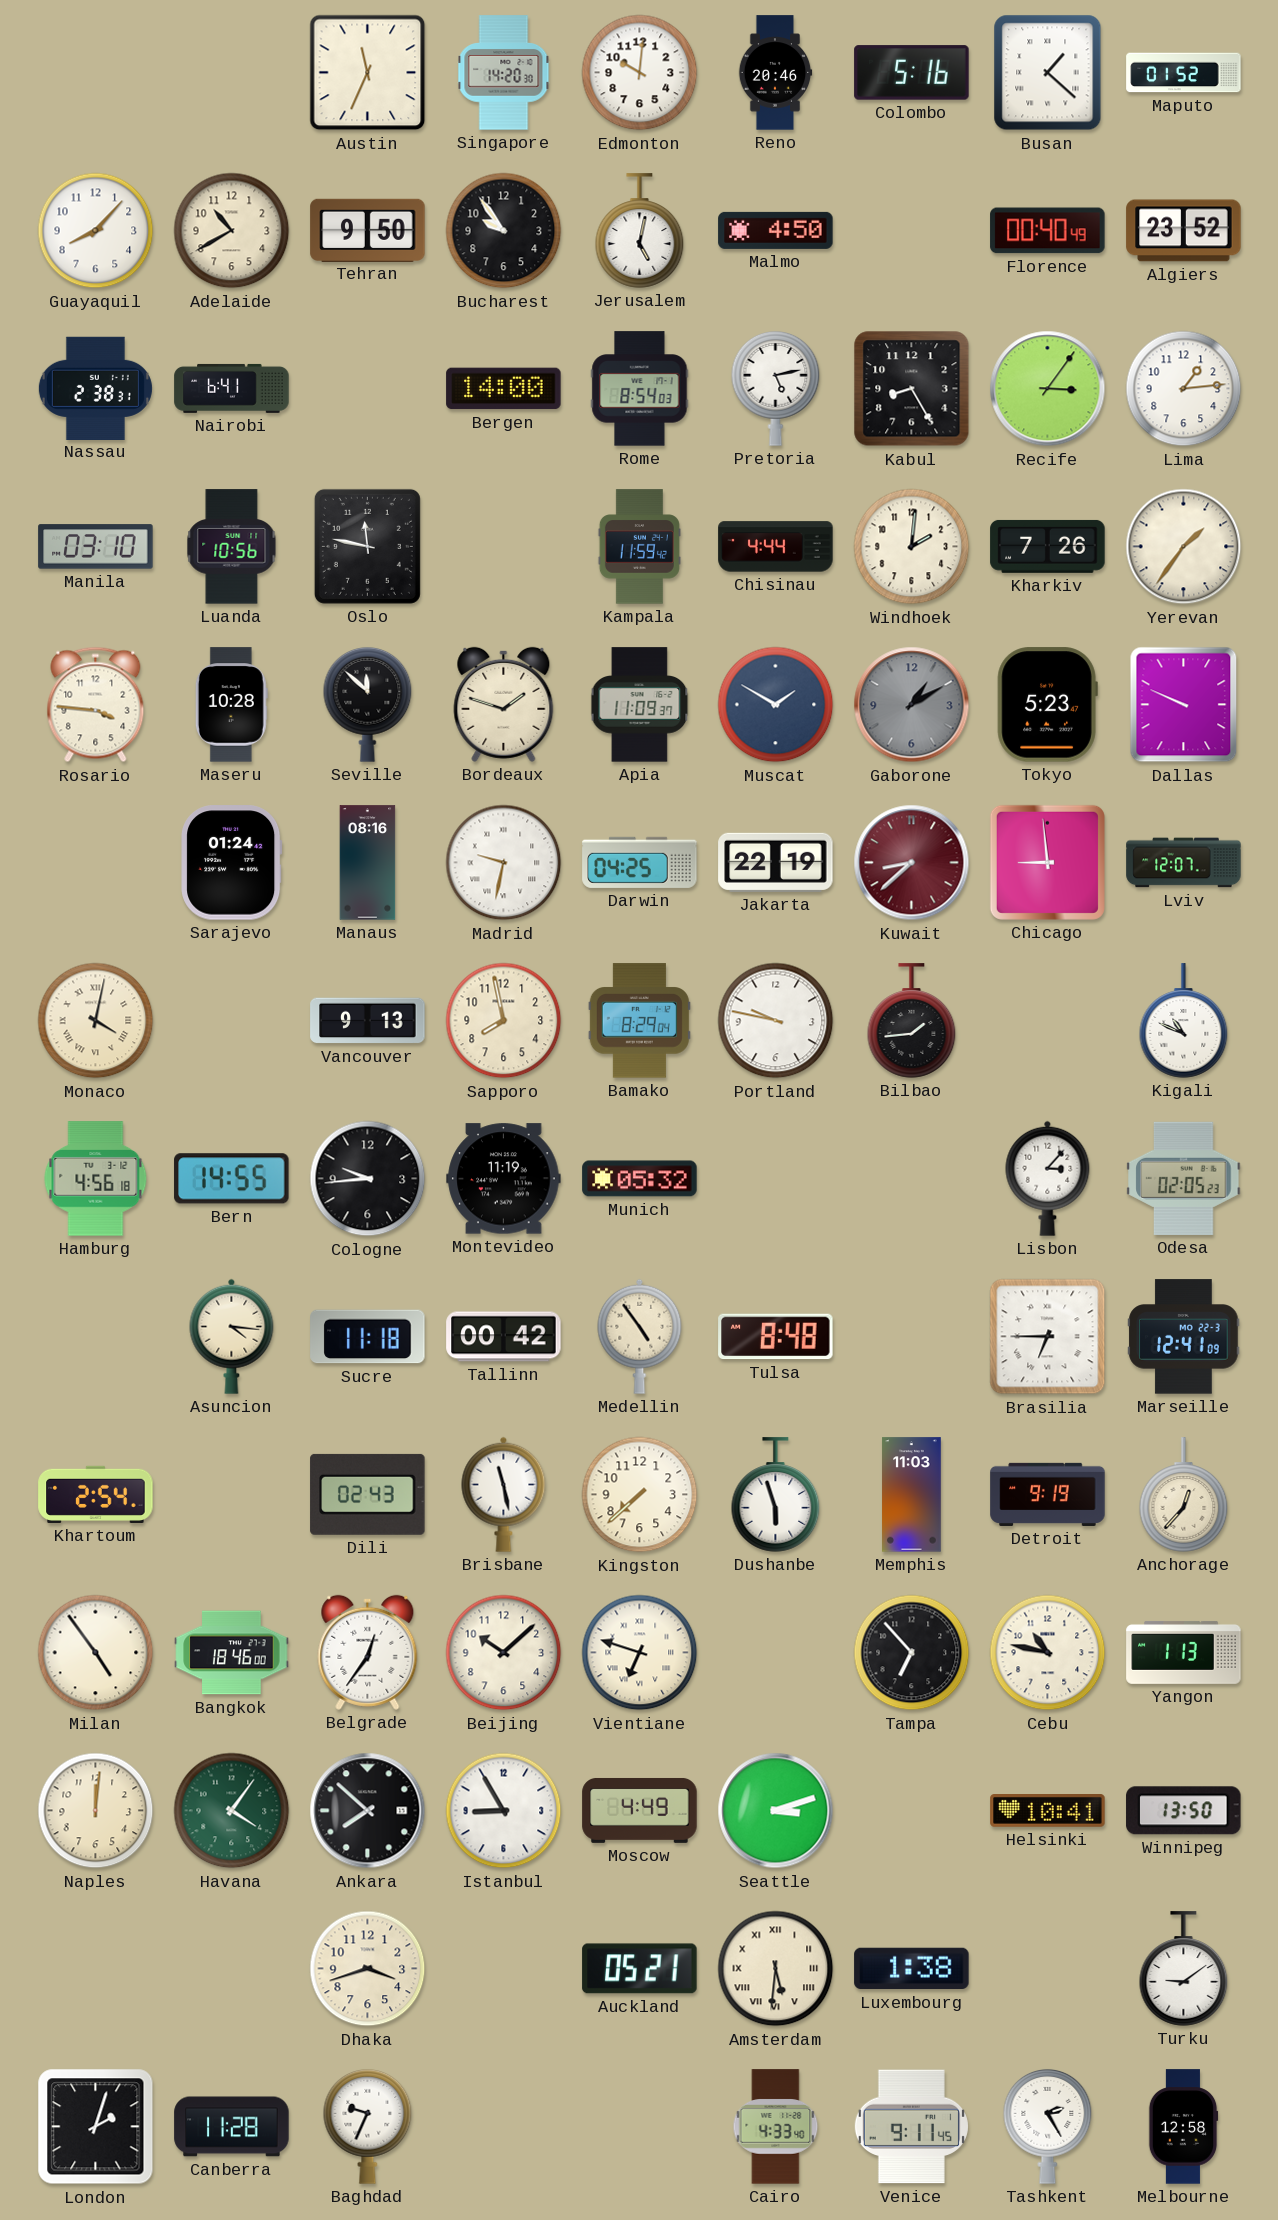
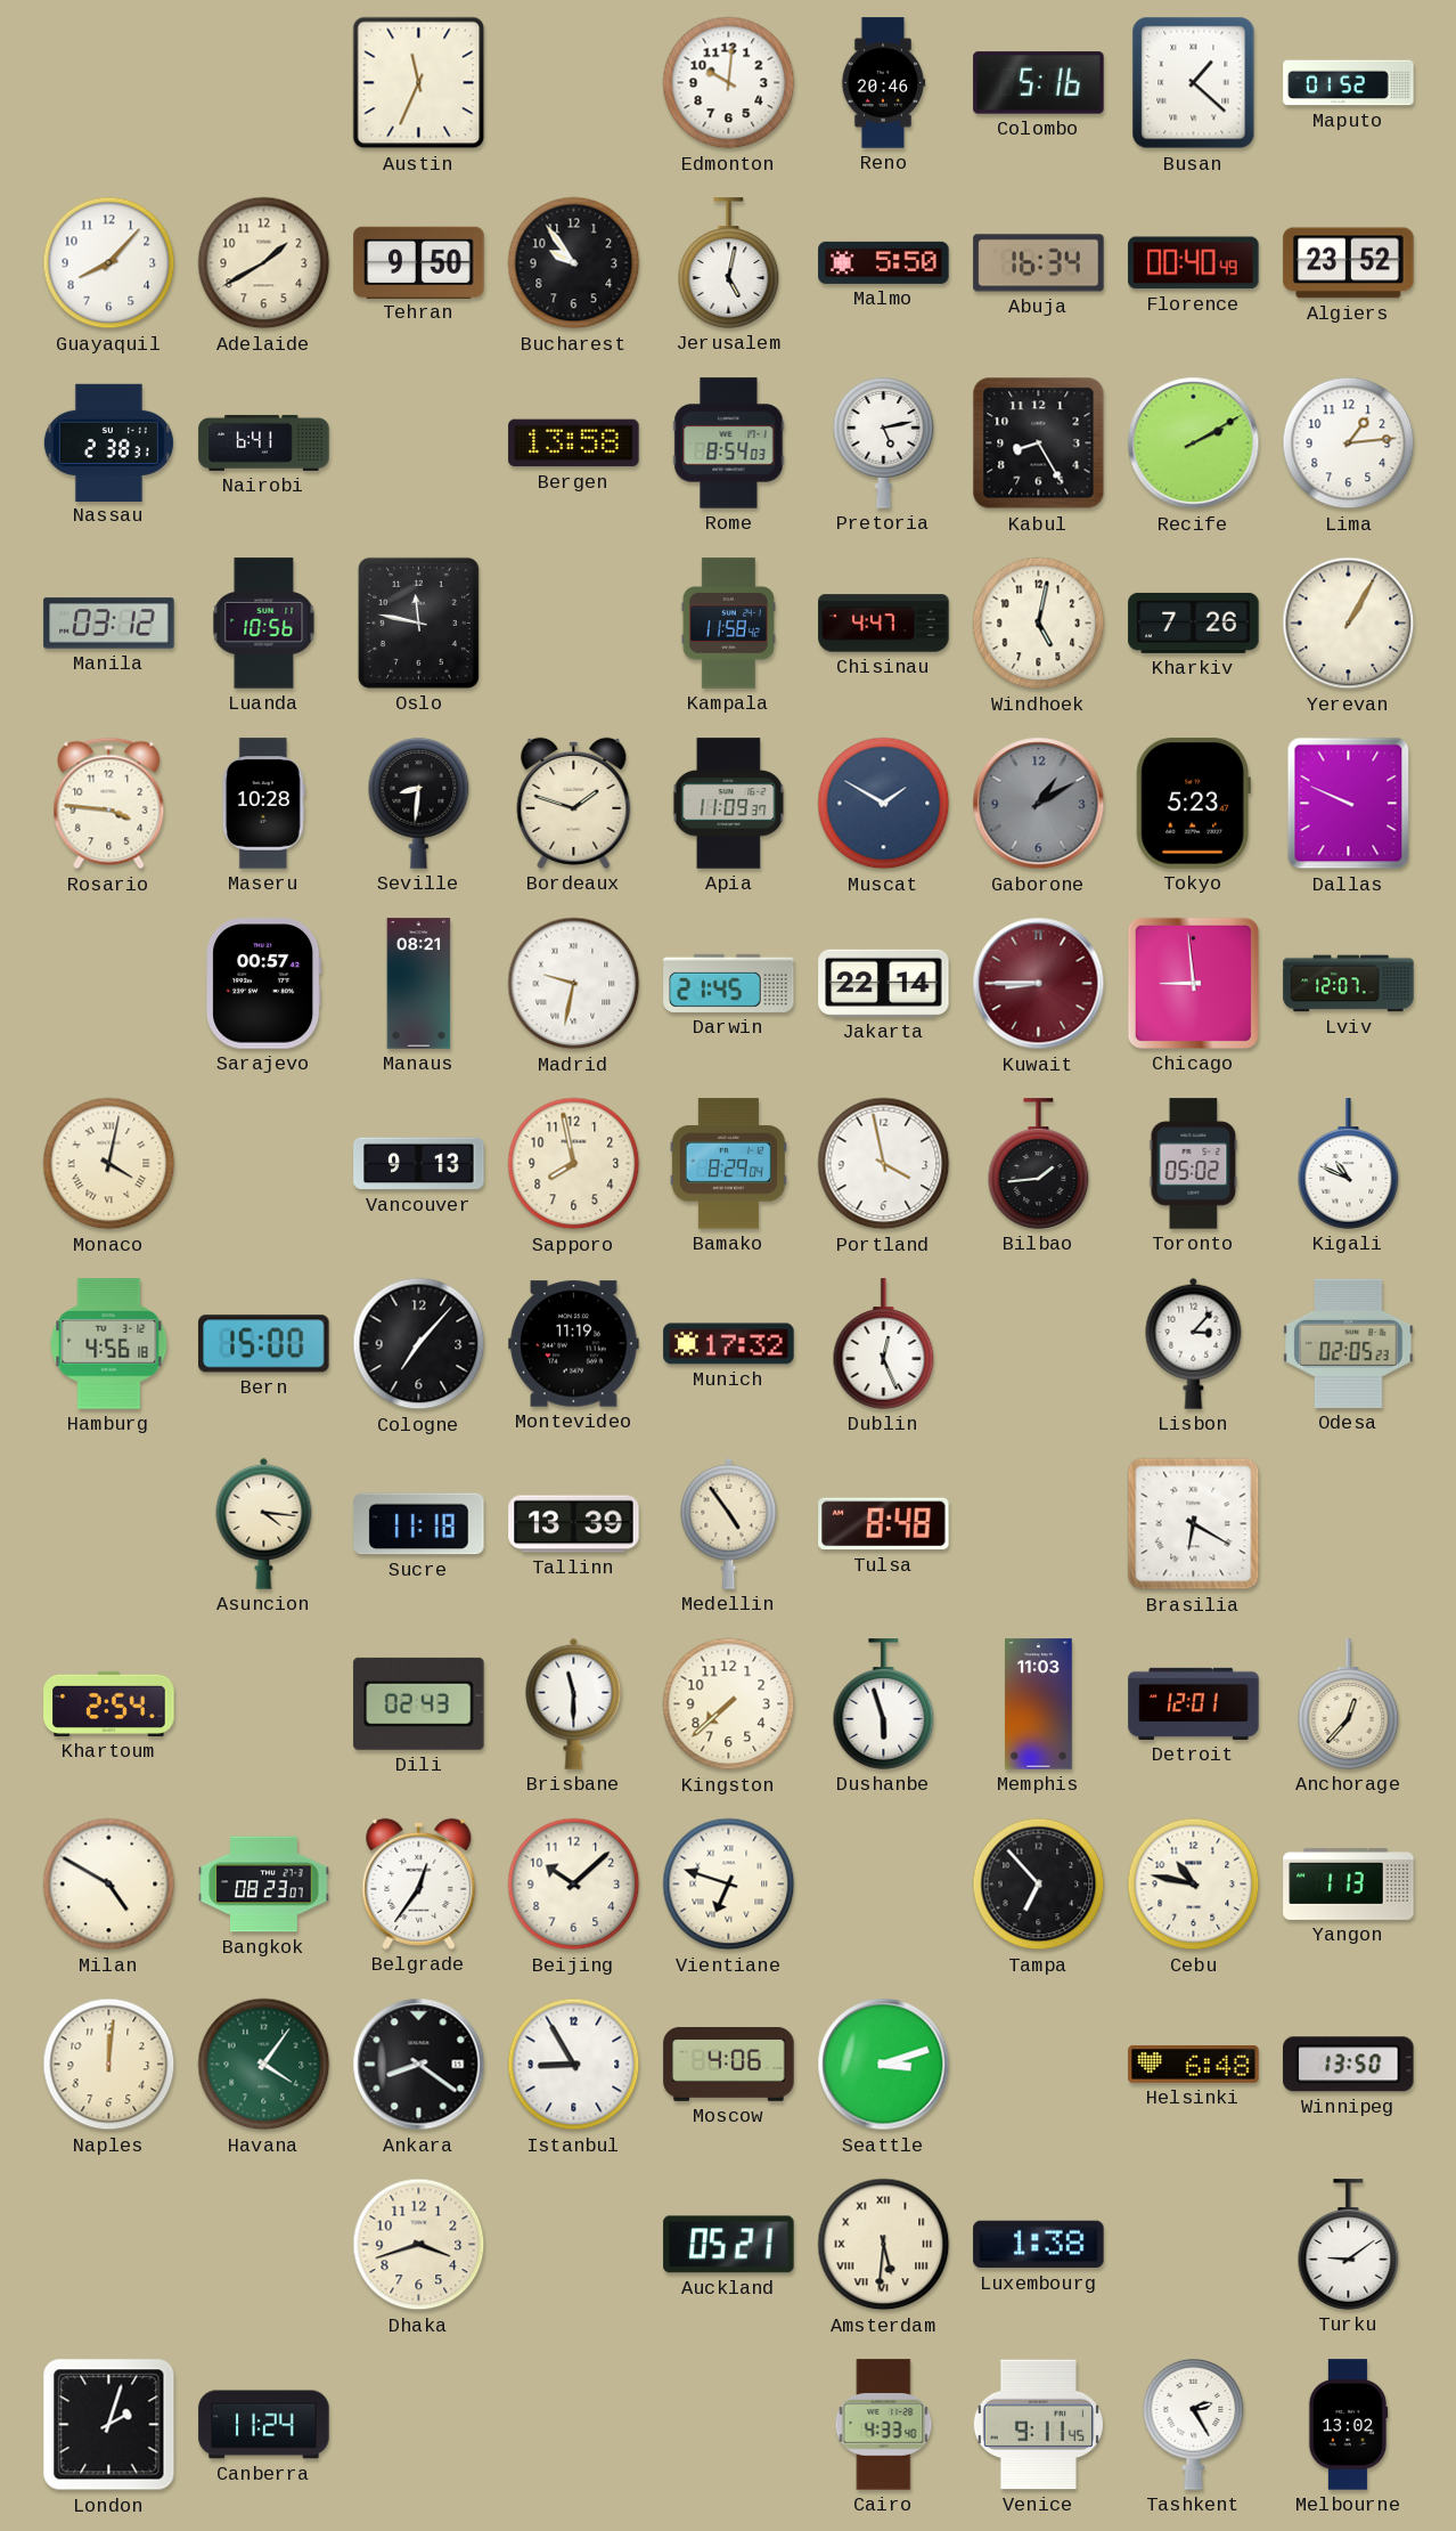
Singapore: 14:20 -> none
Adelaide: 10:40 -> 1:40
Malmo: 4:50 -> 5:50
Abuja: none -> 16:34
Bergen: 14:00 -> 13:58
Recife: 3:06 -> 2:10
Manila: 03:10 -> 03:12
Kampala: 11:59 -> 11:58
Chisinau: 4:44 -> 4:47
Windhoek: 2:01 -> 5:02
Yerevan: 1:36 -> 1:05
Seville: 11:52 -> 8:31
Sarajevo: 01:24 -> 00:57
Manaus: 08:16 -> 08:21
Darwin: 04:25 -> 21:45
Jakarta: 22:19 -> 22:14
Kuwait: 8:38 -> 8:45
Portland: 9:47 -> 3:58
Toronto: none -> 05:02
Bern: 14:55 -> 15:00
Cologne: 9:44 -> 7:07
Munich: 05:32 -> 17:32
Dublin: none -> 12:26
Tallinn: 00:42 -> 13:39
Brasilia: 6:45 -> 6:20
Marseille: 12:41 -> none
Brisbane: 11:28 -> 11:30
Detroit: 9:19 -> 12:01
Milan: 4:54 -> 4:50
Bangkok: 18:46 -> 08:23
Ankara: 7:52 -> 8:21
Moscow: 4:49 -> 4:06
Helsinki: 10:41 -> 6:48
Canberra: 11:28 -> 11:24
Baghdad: 9:34 -> none
Melbourne: 12:58 -> 13:02
